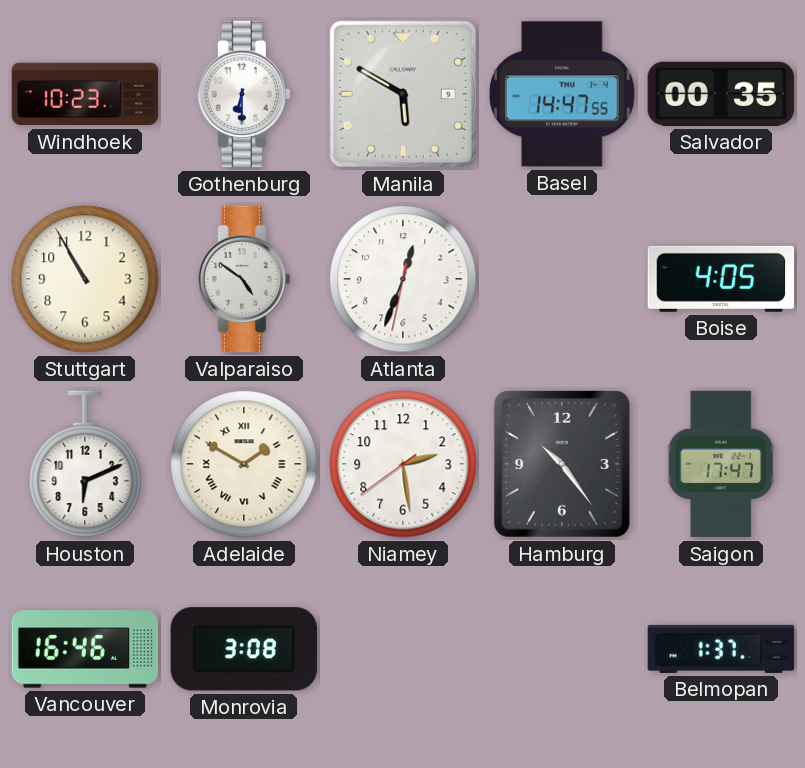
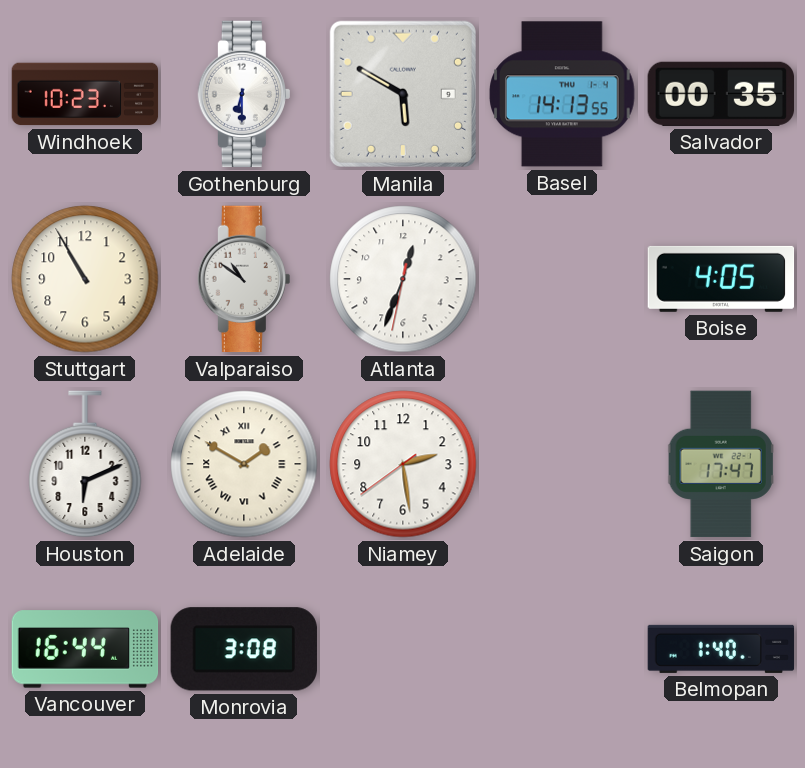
Basel: 14:47 -> 14:13
Valparaiso: 4:51 -> 10:51
Hamburg: 10:24 -> none
Vancouver: 16:46 -> 16:44
Belmopan: 1:37 -> 1:40
